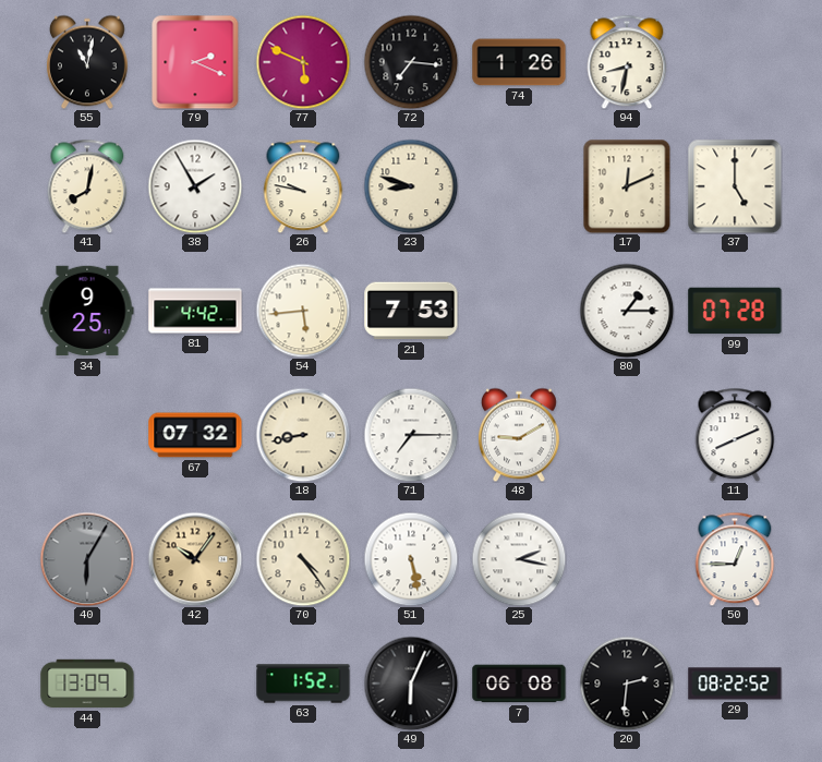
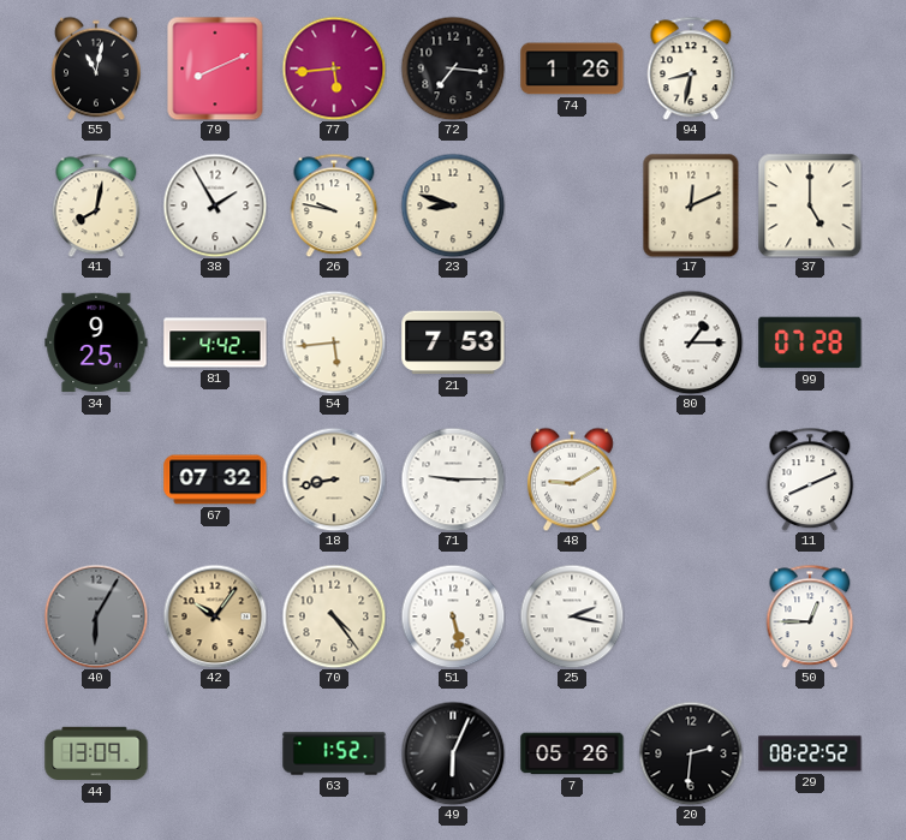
79: 2:19 -> 8:11
77: 5:49 -> 5:44
71: 7:15 -> 9:15
7: 06:08 -> 05:26
